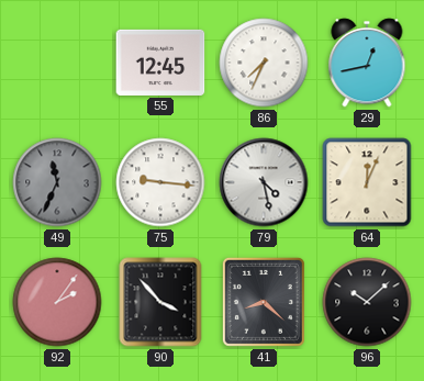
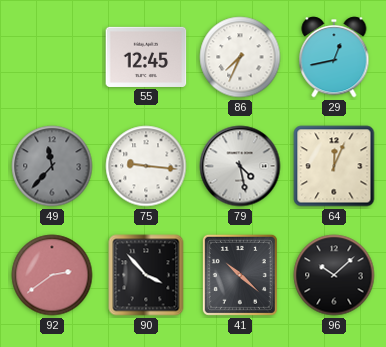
49: 11:34 -> 11:37
92: 2:06 -> 2:39
41: 8:22 -> 10:22
